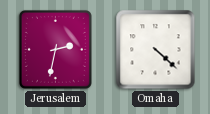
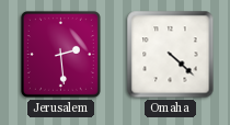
Jerusalem: 2:32 -> 2:29
